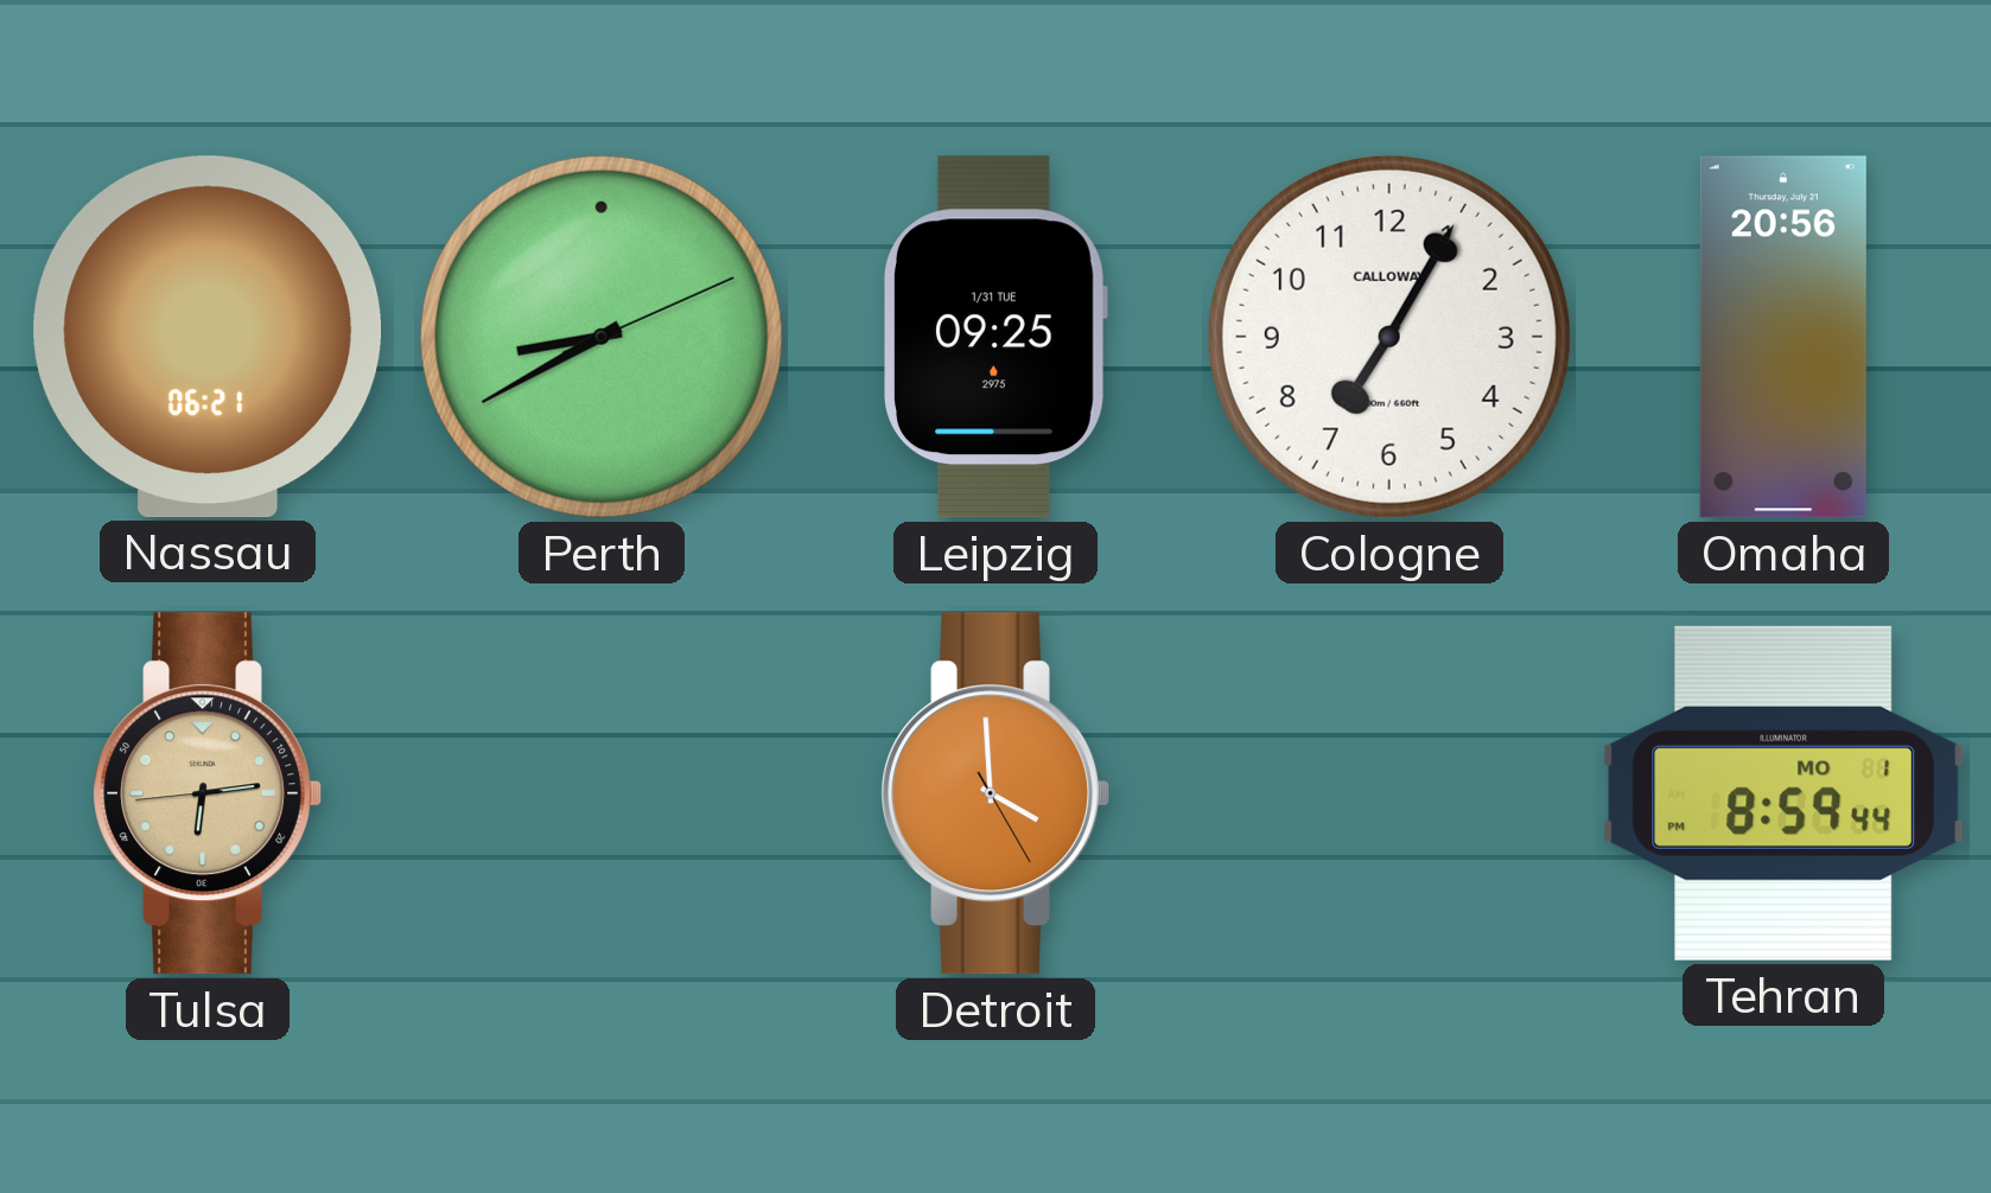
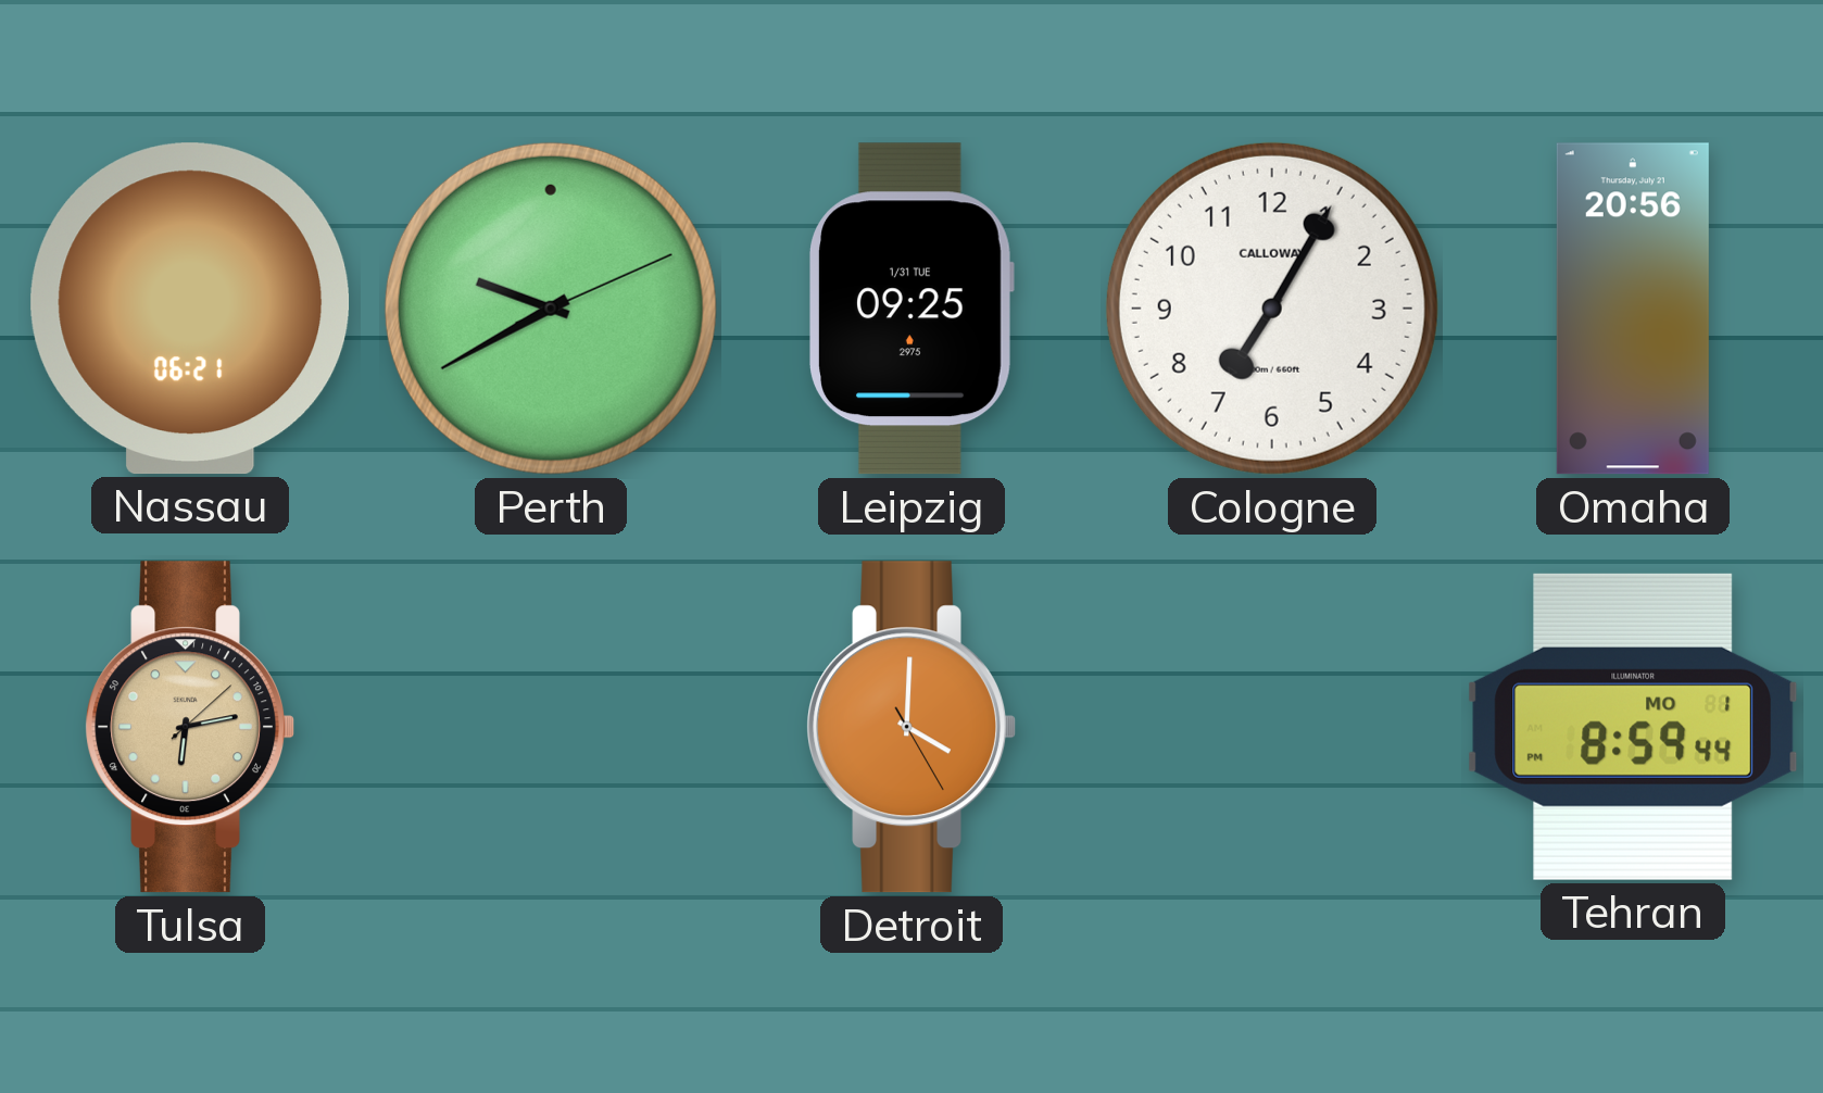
Perth: 8:40 -> 9:40
Tulsa: 6:13:44 -> 6:13:08
Detroit: 3:59 -> 4:00
